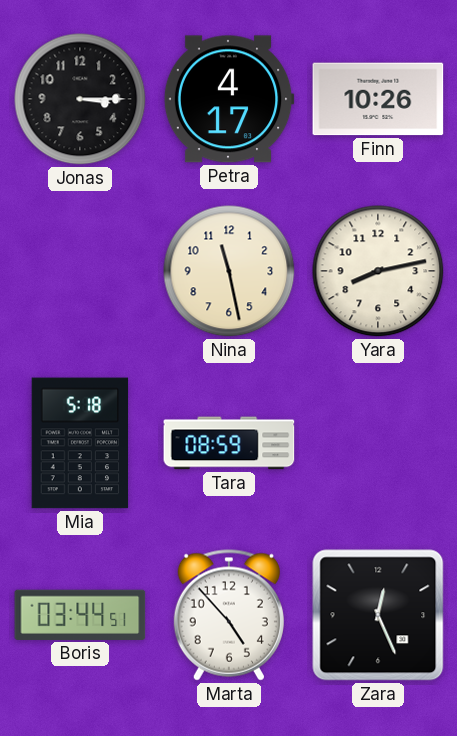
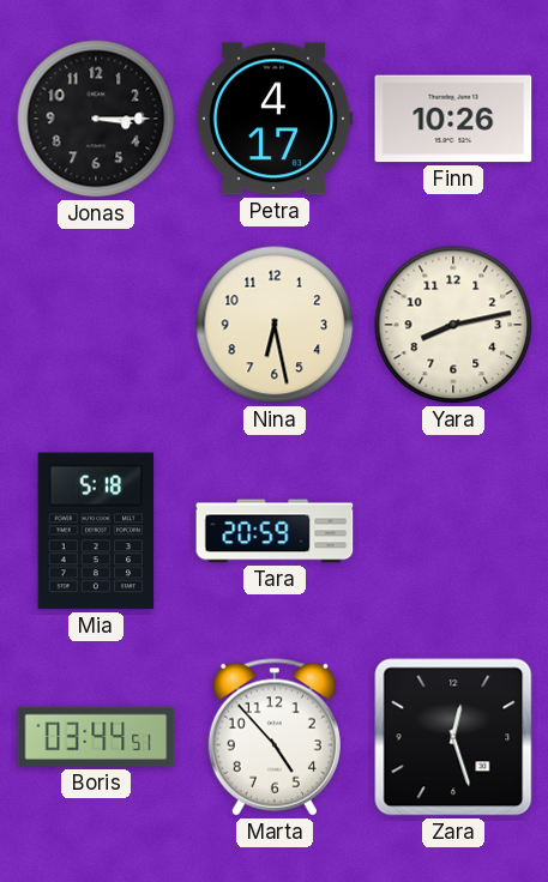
Nina: 11:28 -> 6:28
Tara: 08:59 -> 20:59
Zara: 12:26 -> 12:27
